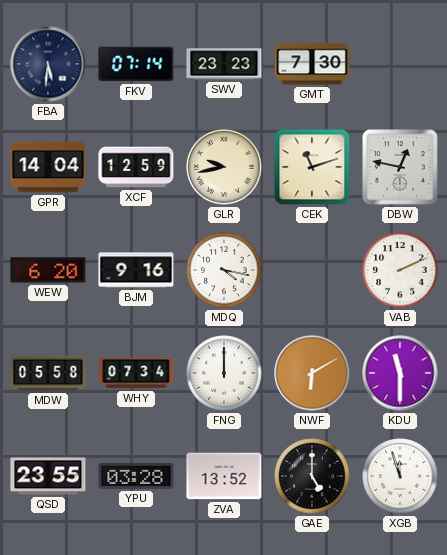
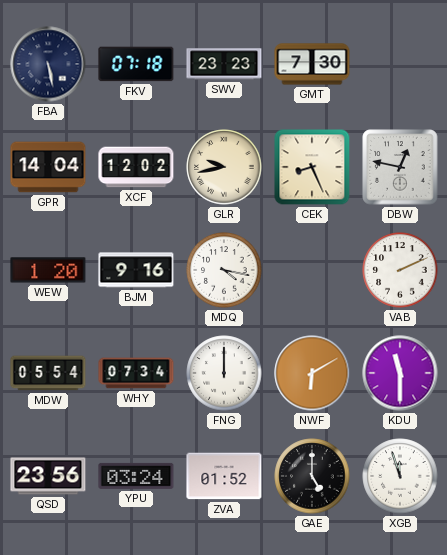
FBA: 5:31 -> 5:28
FKV: 07:14 -> 07:18
XCF: 12:59 -> 12:02
CEK: 11:12 -> 8:26
WEW: 6:20 -> 1:20
MDW: 05:58 -> 05:54
QSD: 23:55 -> 23:56
YPU: 03:28 -> 03:24
ZVA: 13:52 -> 01:52
